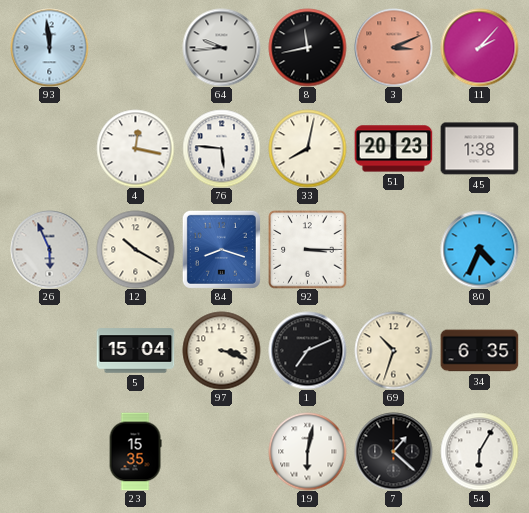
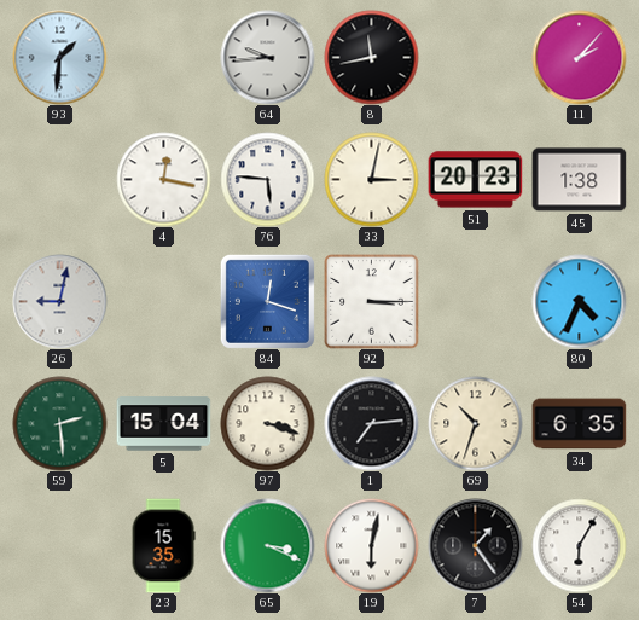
93: 11:59 -> 1:31
3: 3:11 -> none
33: 8:02 -> 3:02
26: 5:56 -> 9:02
12: 10:20 -> none
84: 8:18 -> 12:18
59: none -> 2:29
1: 7:11 -> 7:14
65: none -> 3:19
7: 1:22 -> 1:24
